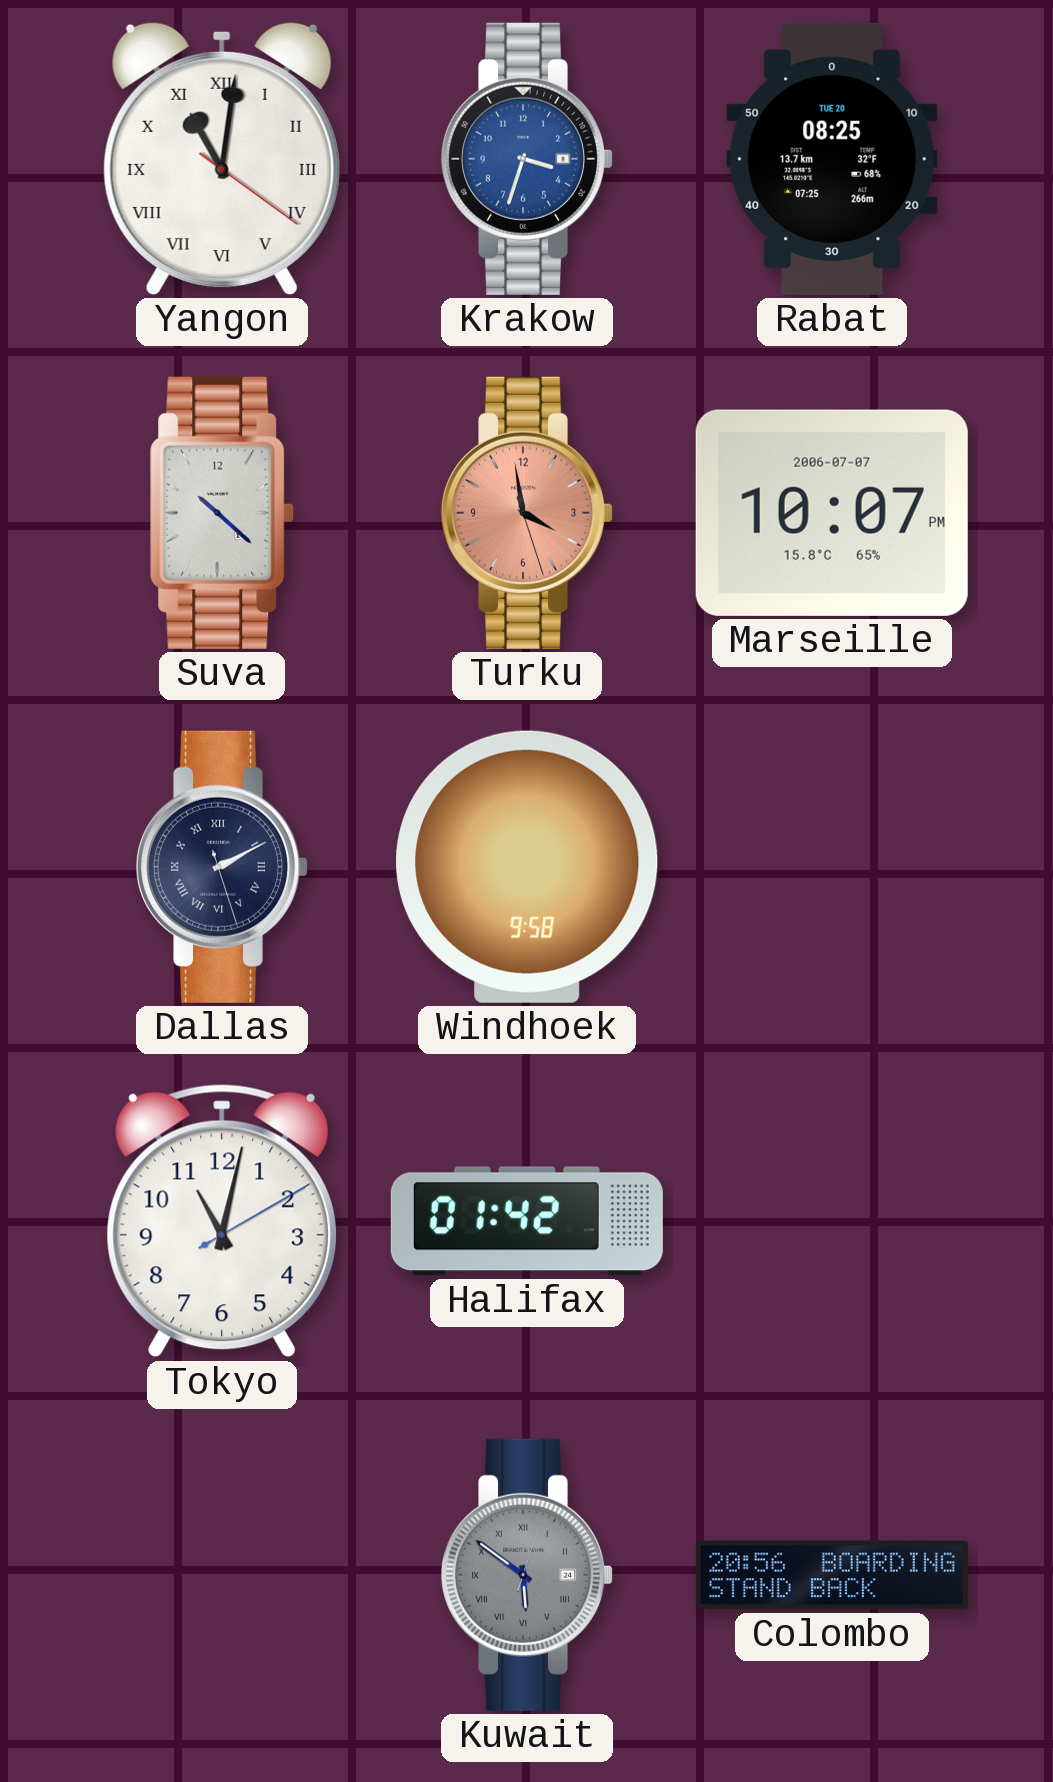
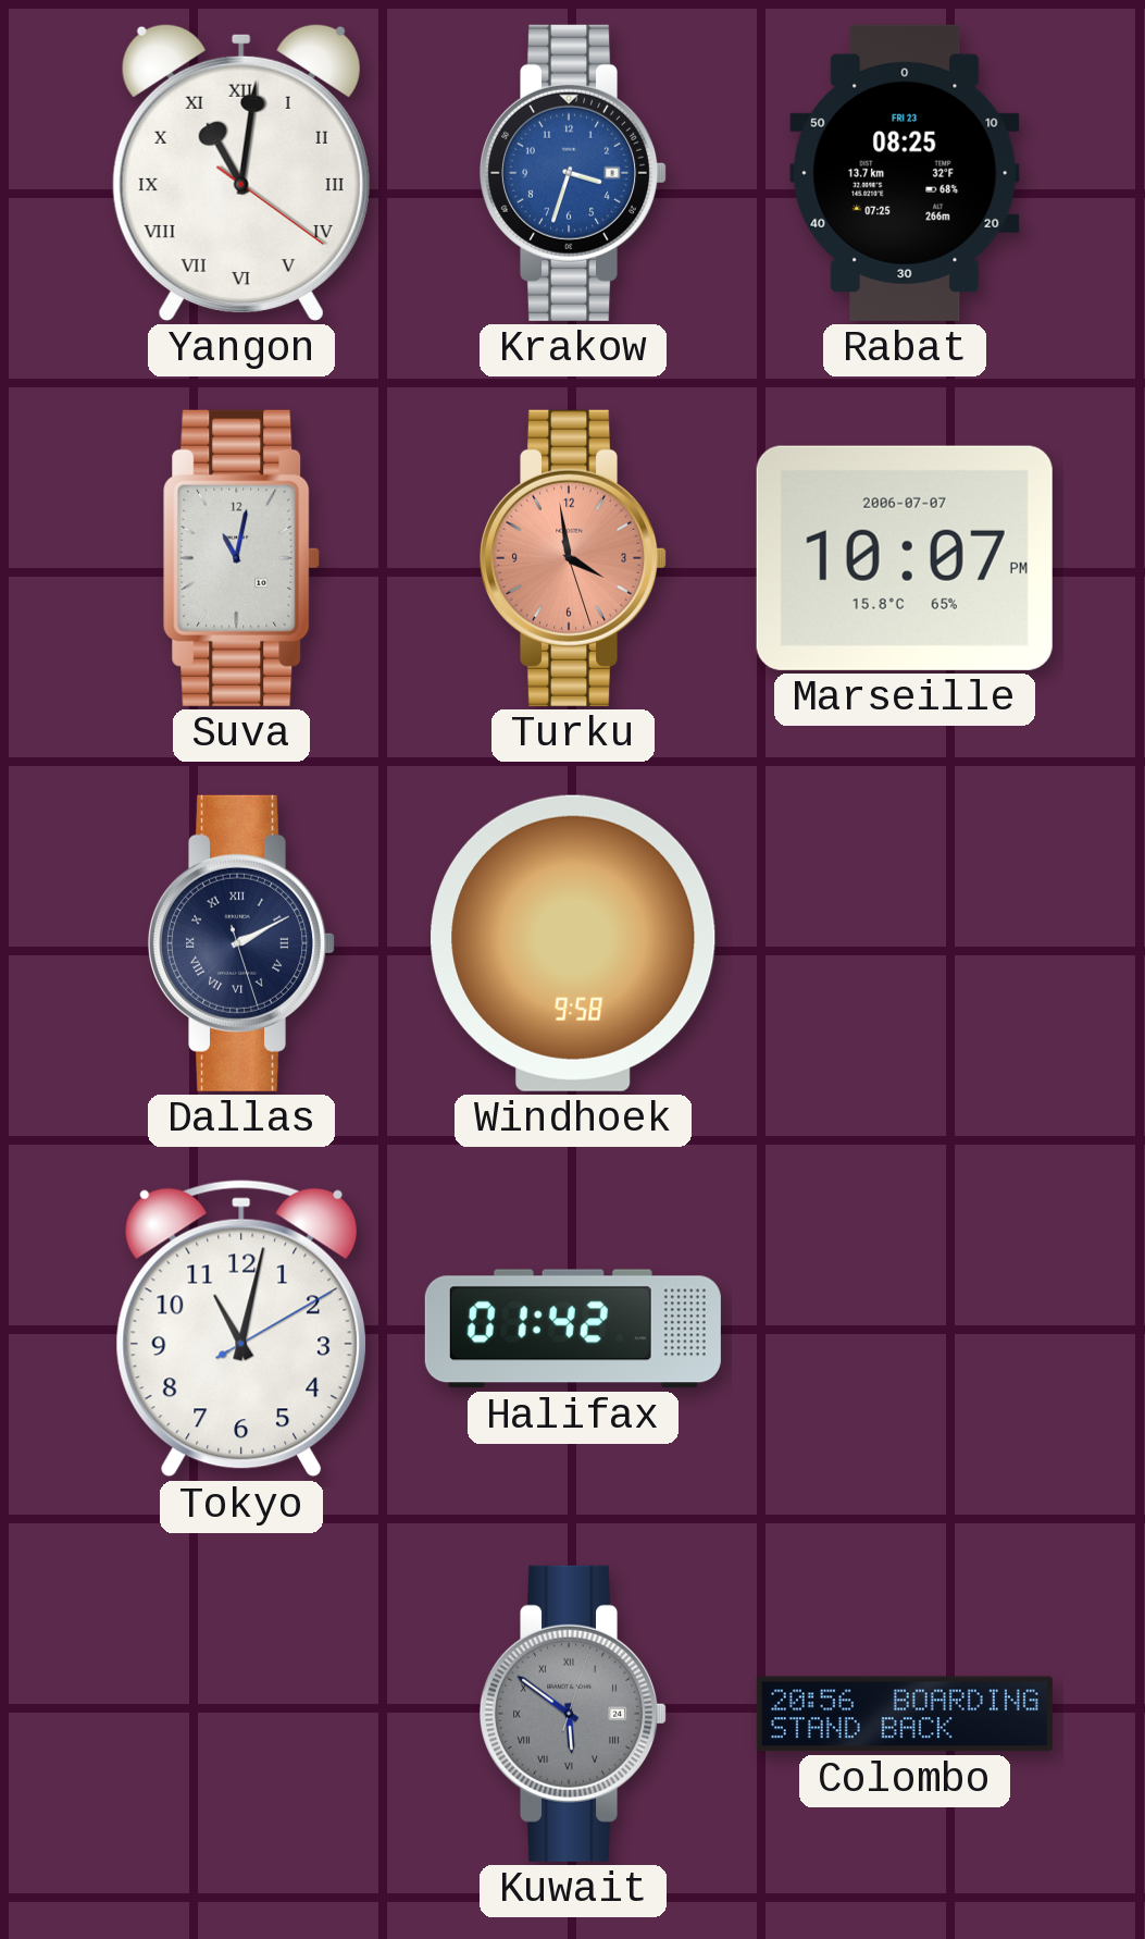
Rabat date: TUE 20 -> FRI 23
Suva: 10:22 -> 11:02
